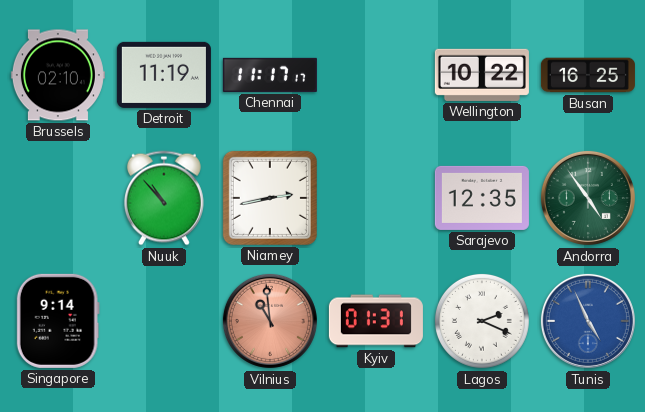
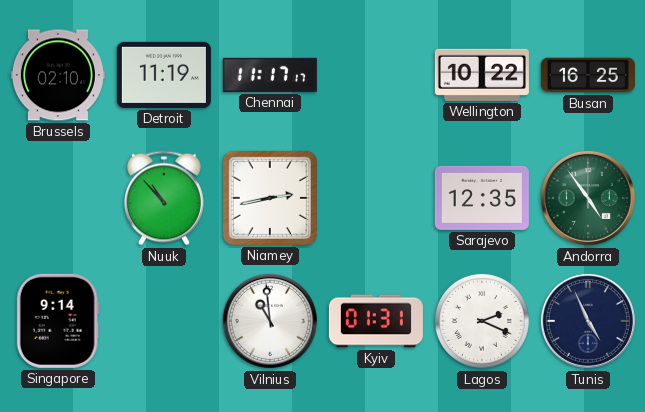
Vilnius dial: salmon -> white
Tunis dial: blue -> navy
